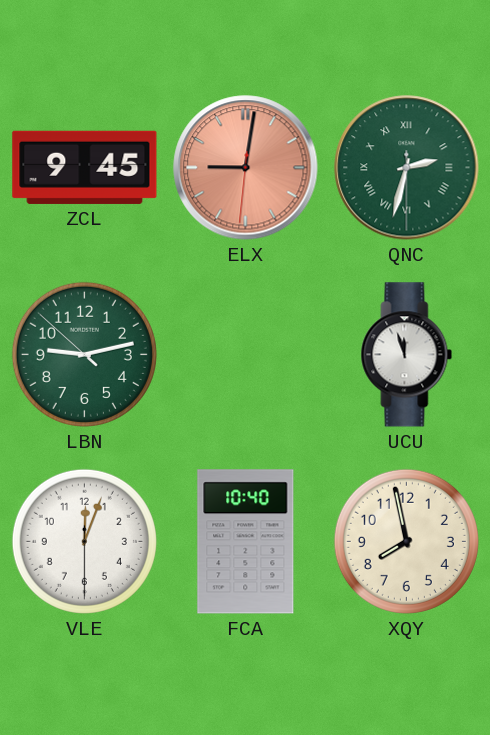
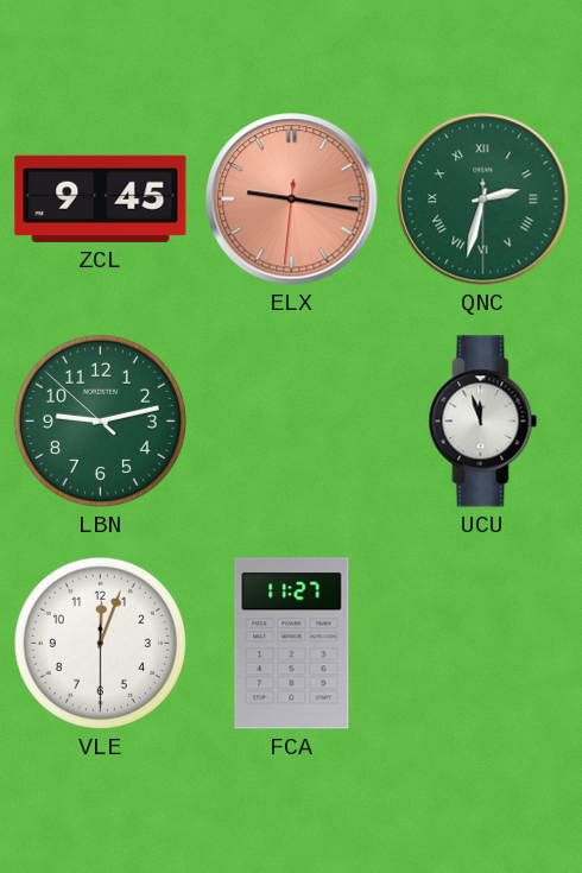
ELX: 9:01 -> 9:16
FCA: 10:40 -> 11:27
XQY: 7:58 -> none
